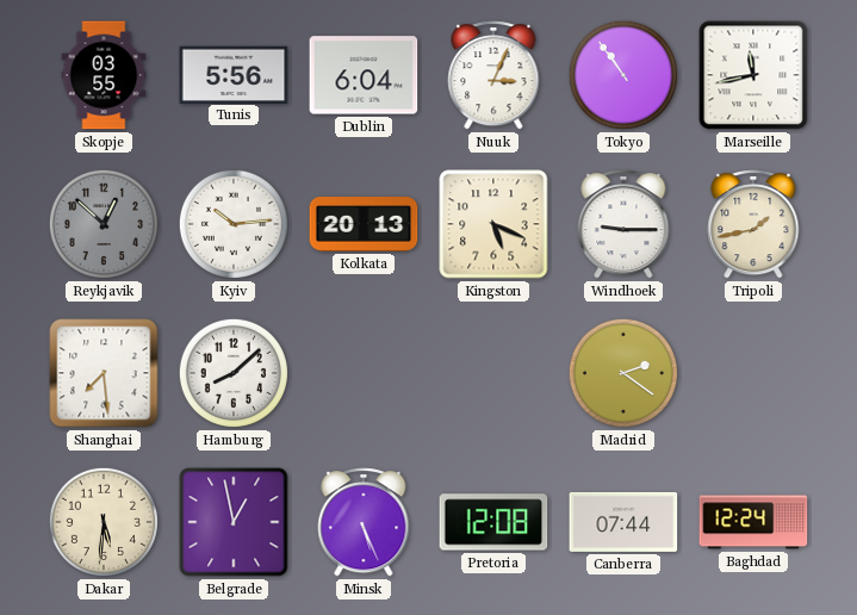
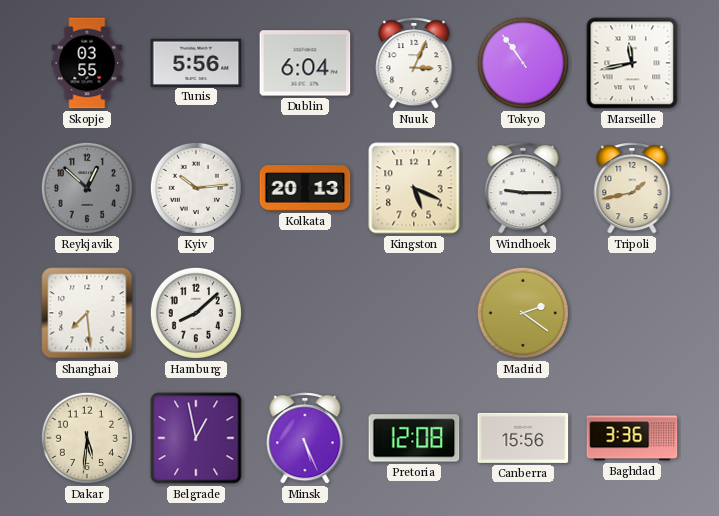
Canberra: 07:44 -> 15:56
Baghdad: 12:24 -> 3:36
